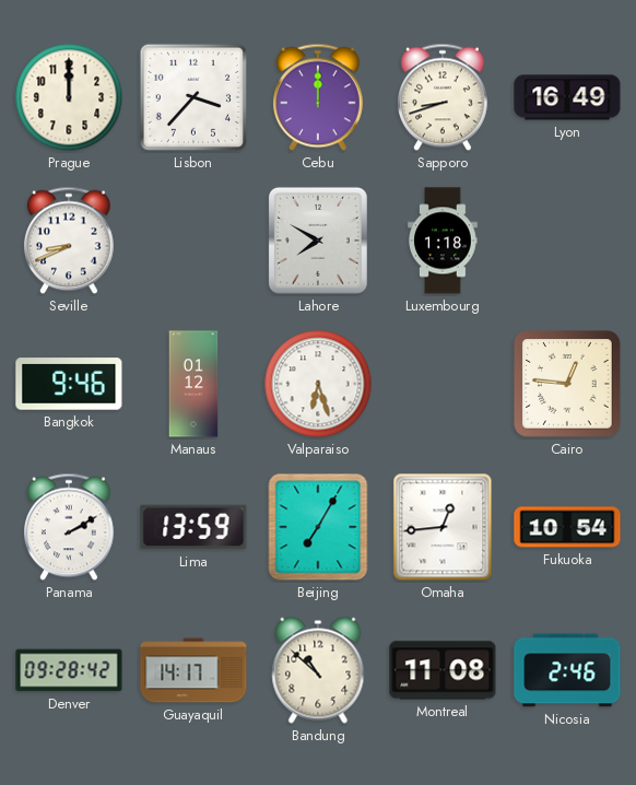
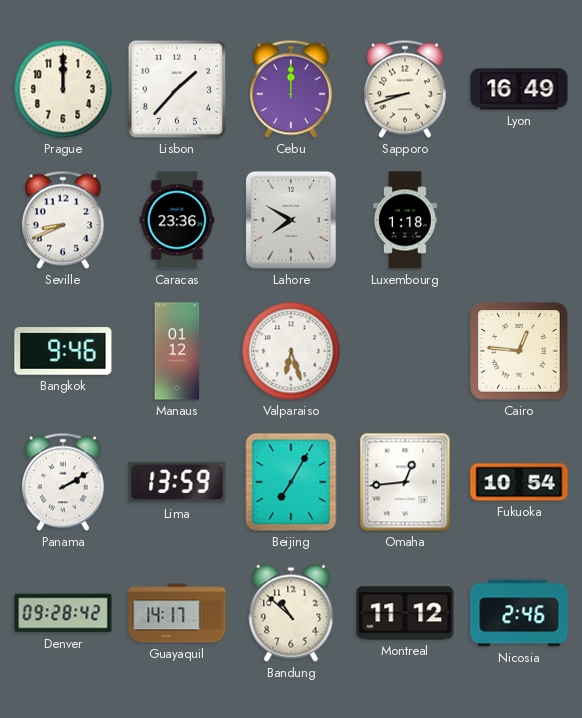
Lisbon: 3:37 -> 1:37
Caracas: none -> 23:36
Montreal: 11:08 -> 11:12
